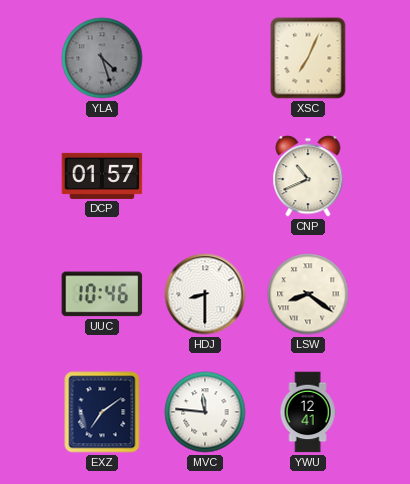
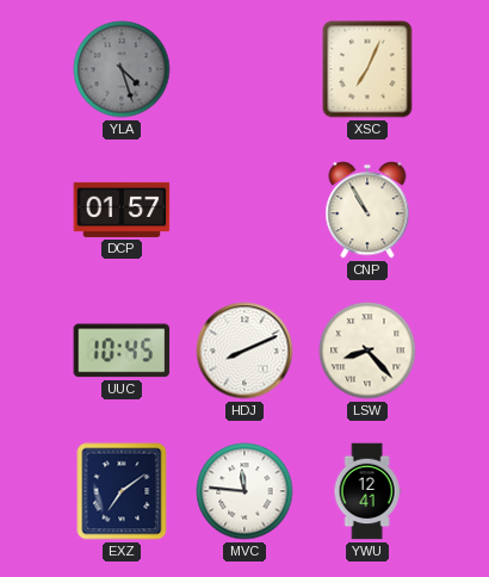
CNP: 10:41 -> 10:55
UUC: 10:46 -> 10:45
HDJ: 8:30 -> 8:11
LSW: 8:21 -> 8:23
